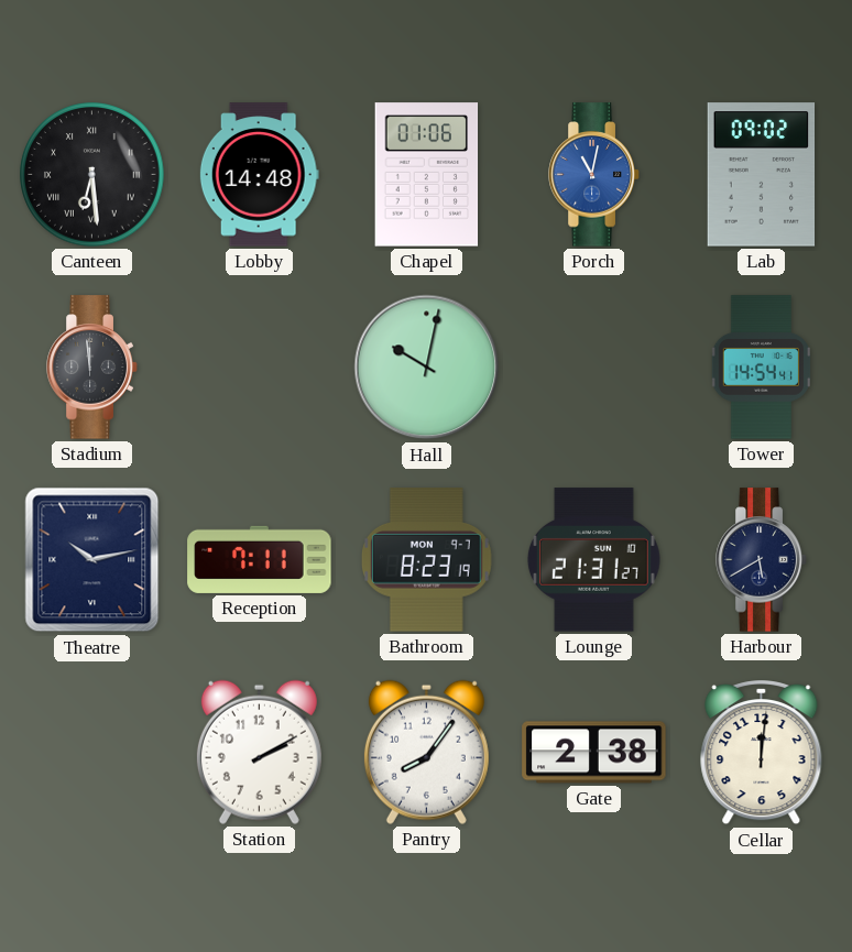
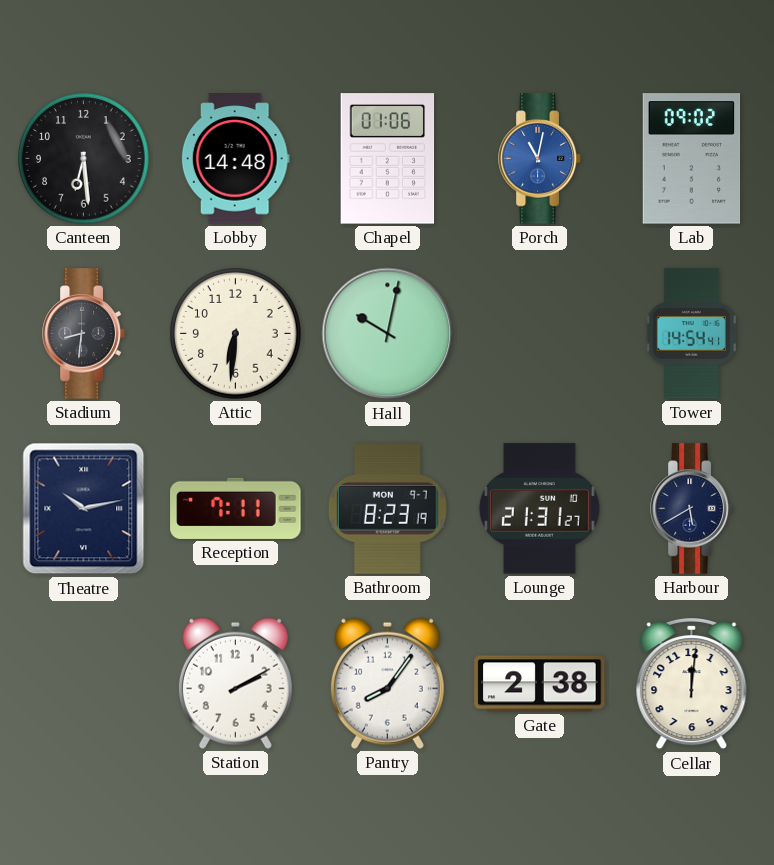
Canteen numerals: Roman -> Arabic
Stadium: 11:59 -> 8:31
Attic: none -> 6:31
